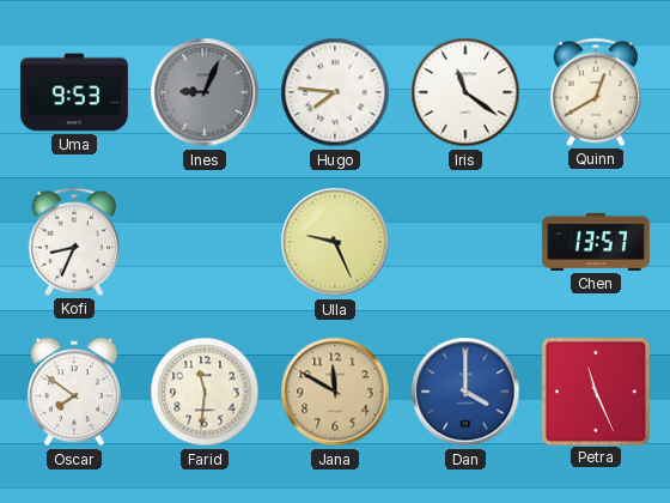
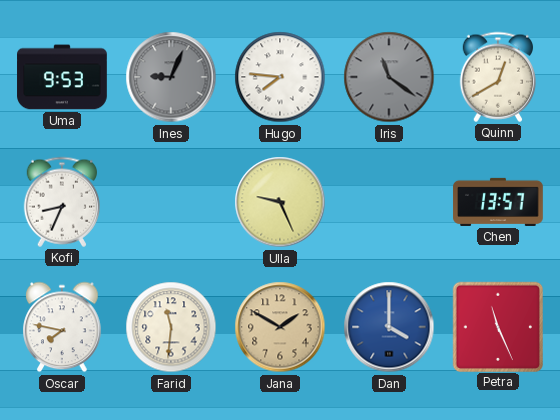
Iris dial: white -> grey
Oscar: 7:51 -> 7:47
Jana: 11:50 -> 1:50
